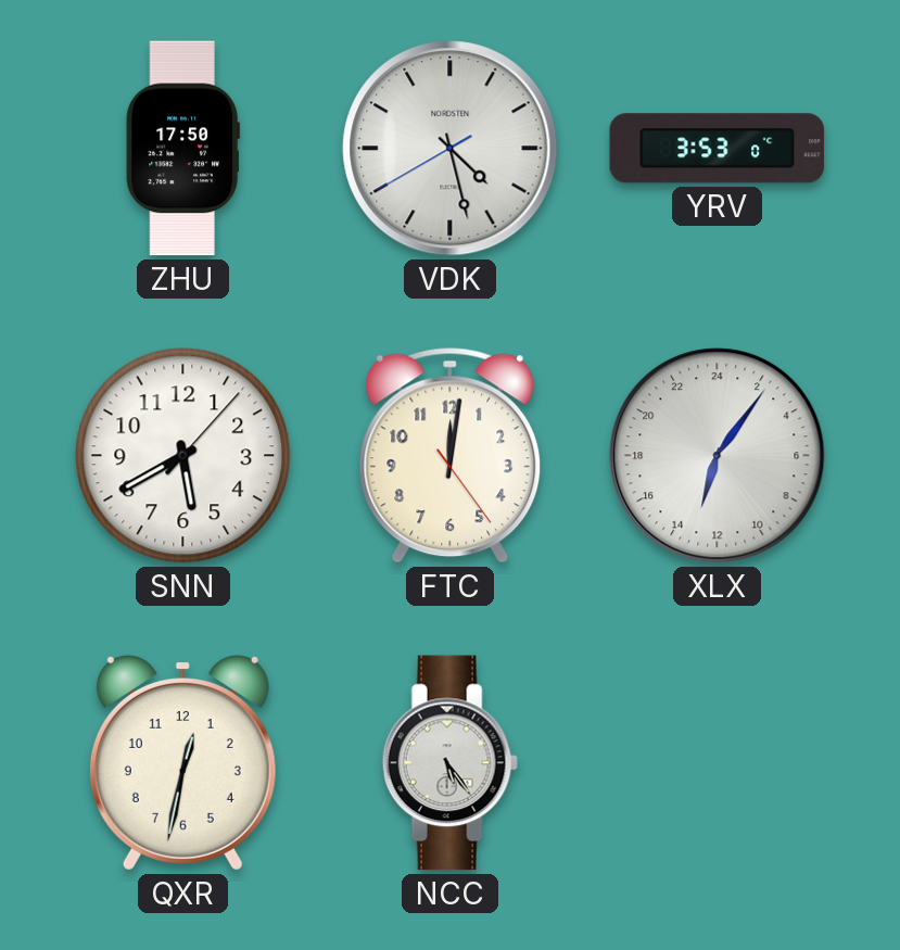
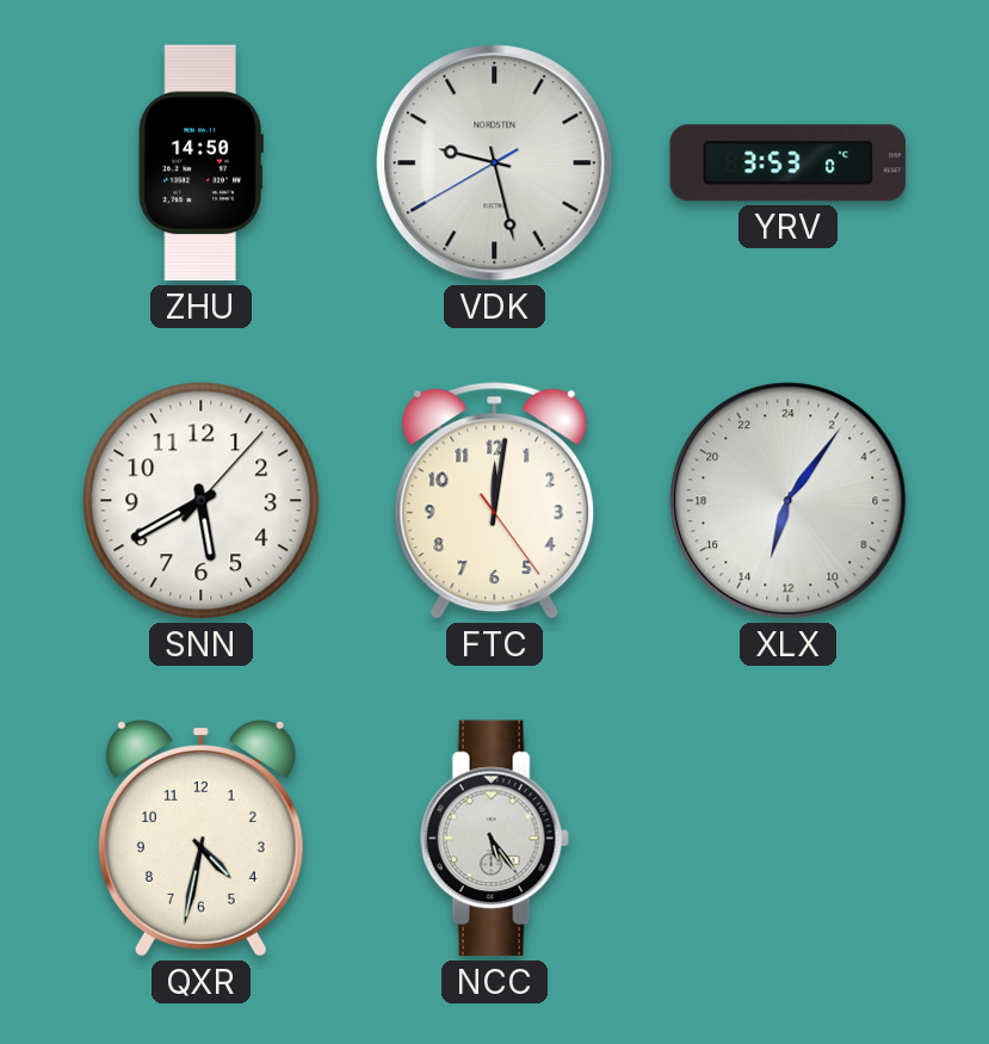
ZHU: 17:50 -> 14:50
VDK: 4:27 -> 9:27
QXR: 12:32 -> 4:32
